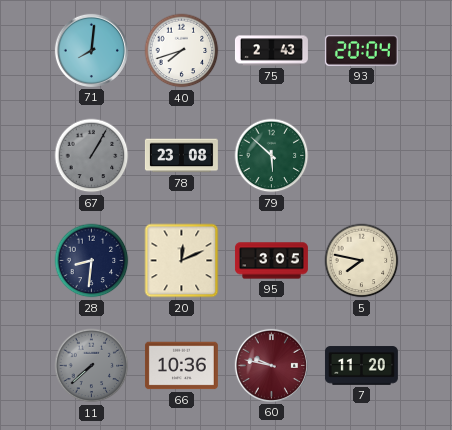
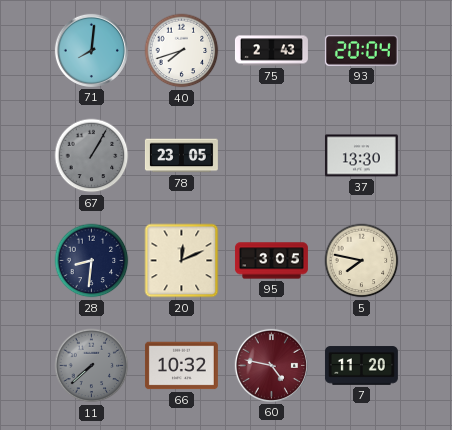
78: 23:08 -> 23:05
79: 5:52 -> none
37: none -> 13:30
66: 10:36 -> 10:32
60: 9:47 -> 4:47
